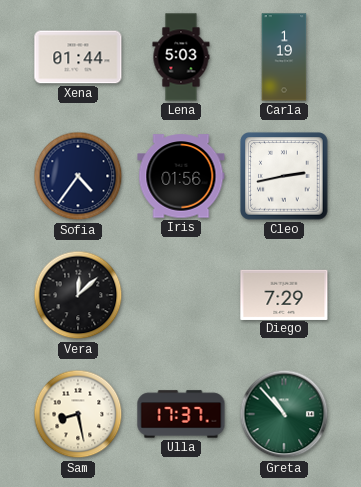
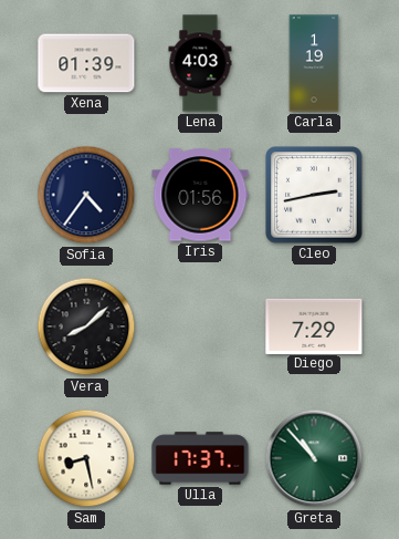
Xena: 01:44 -> 01:39
Lena: 5:03 -> 4:03
Vera: 12:08 -> 8:08
